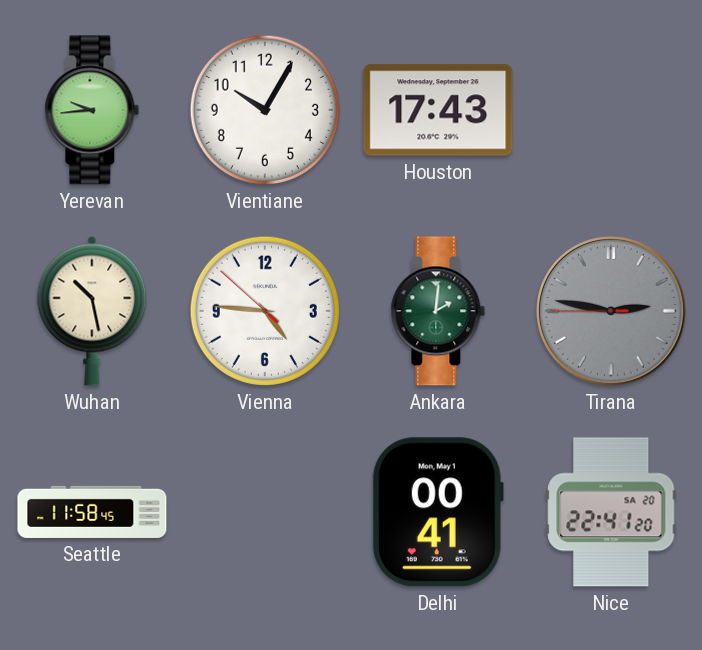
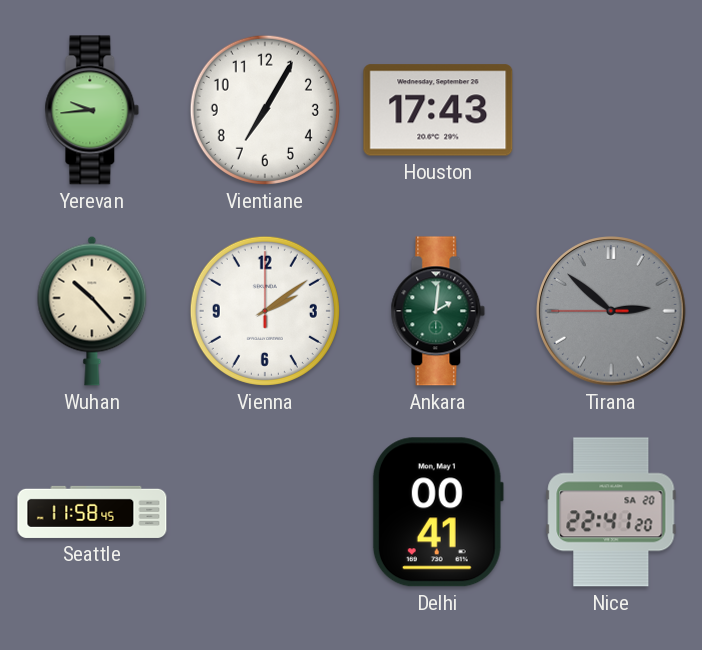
Vientiane: 10:05 -> 7:05
Wuhan: 10:28 -> 10:23
Vienna: 4:45 -> 2:09
Tirana: 2:46 -> 2:51
